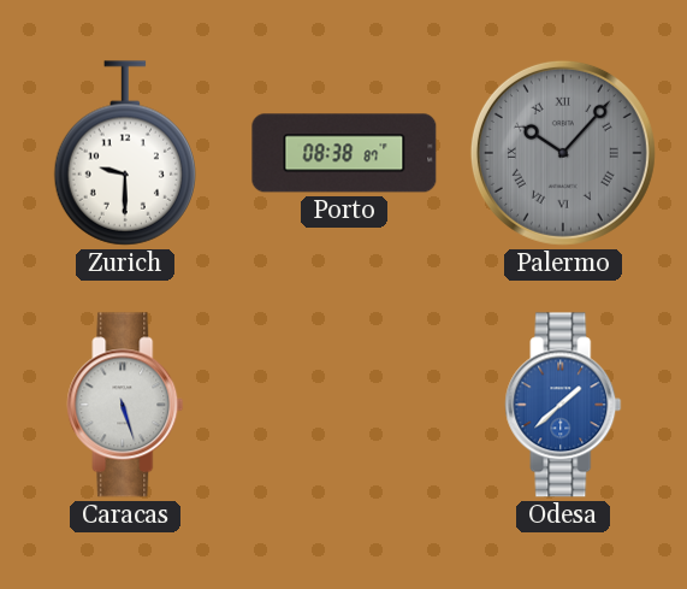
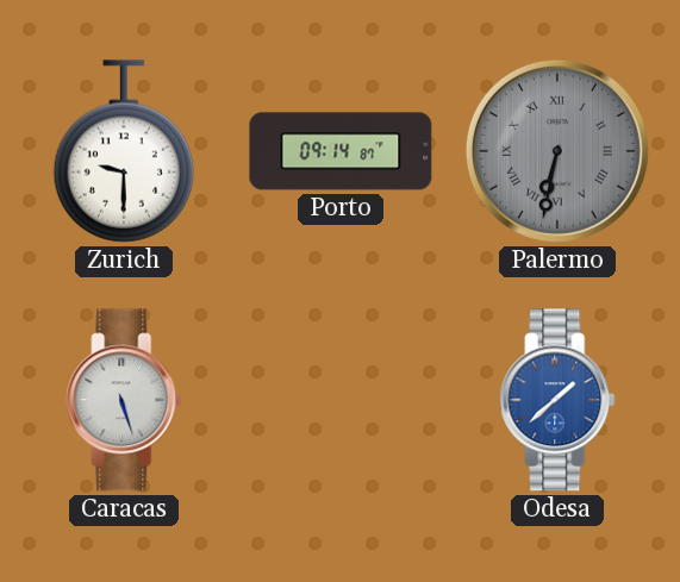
Porto: 08:38 -> 09:14
Palermo: 10:07 -> 6:32
